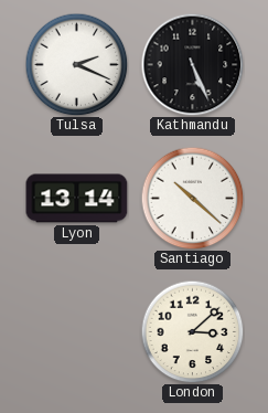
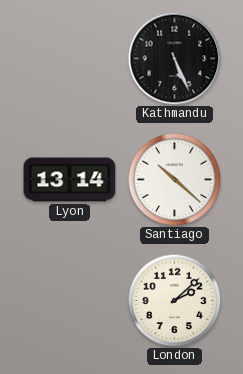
Tulsa: 2:19 -> none
London: 3:08 -> 2:08
